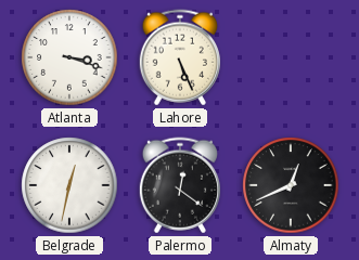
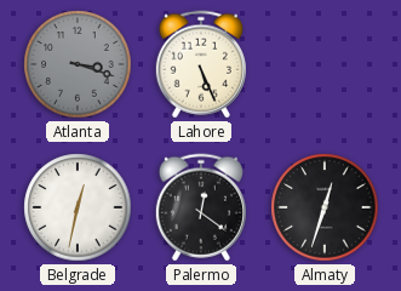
Atlanta dial: white -> grey
Almaty: 12:41 -> 12:33
